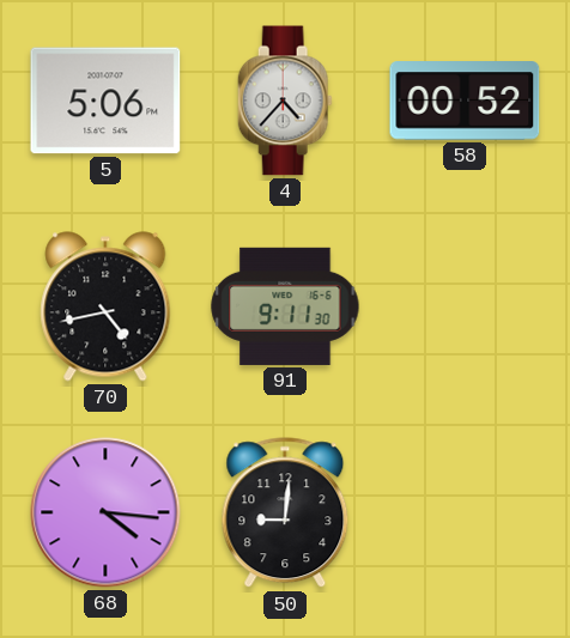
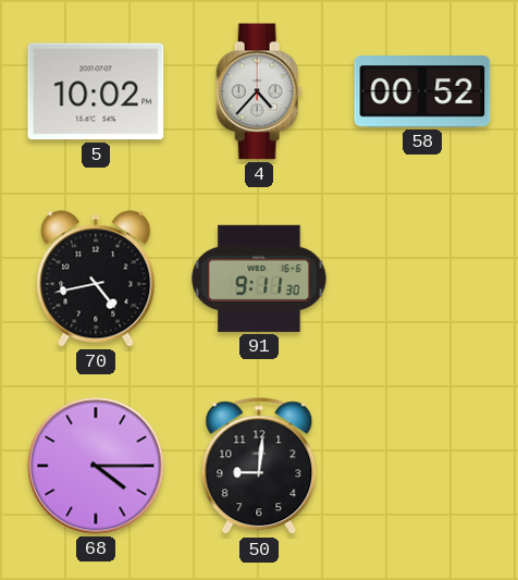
5: 5:06 -> 10:02
68: 4:16 -> 4:15
